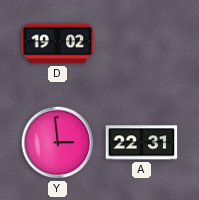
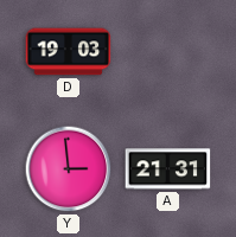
D: 19:02 -> 19:03
A: 22:31 -> 21:31
